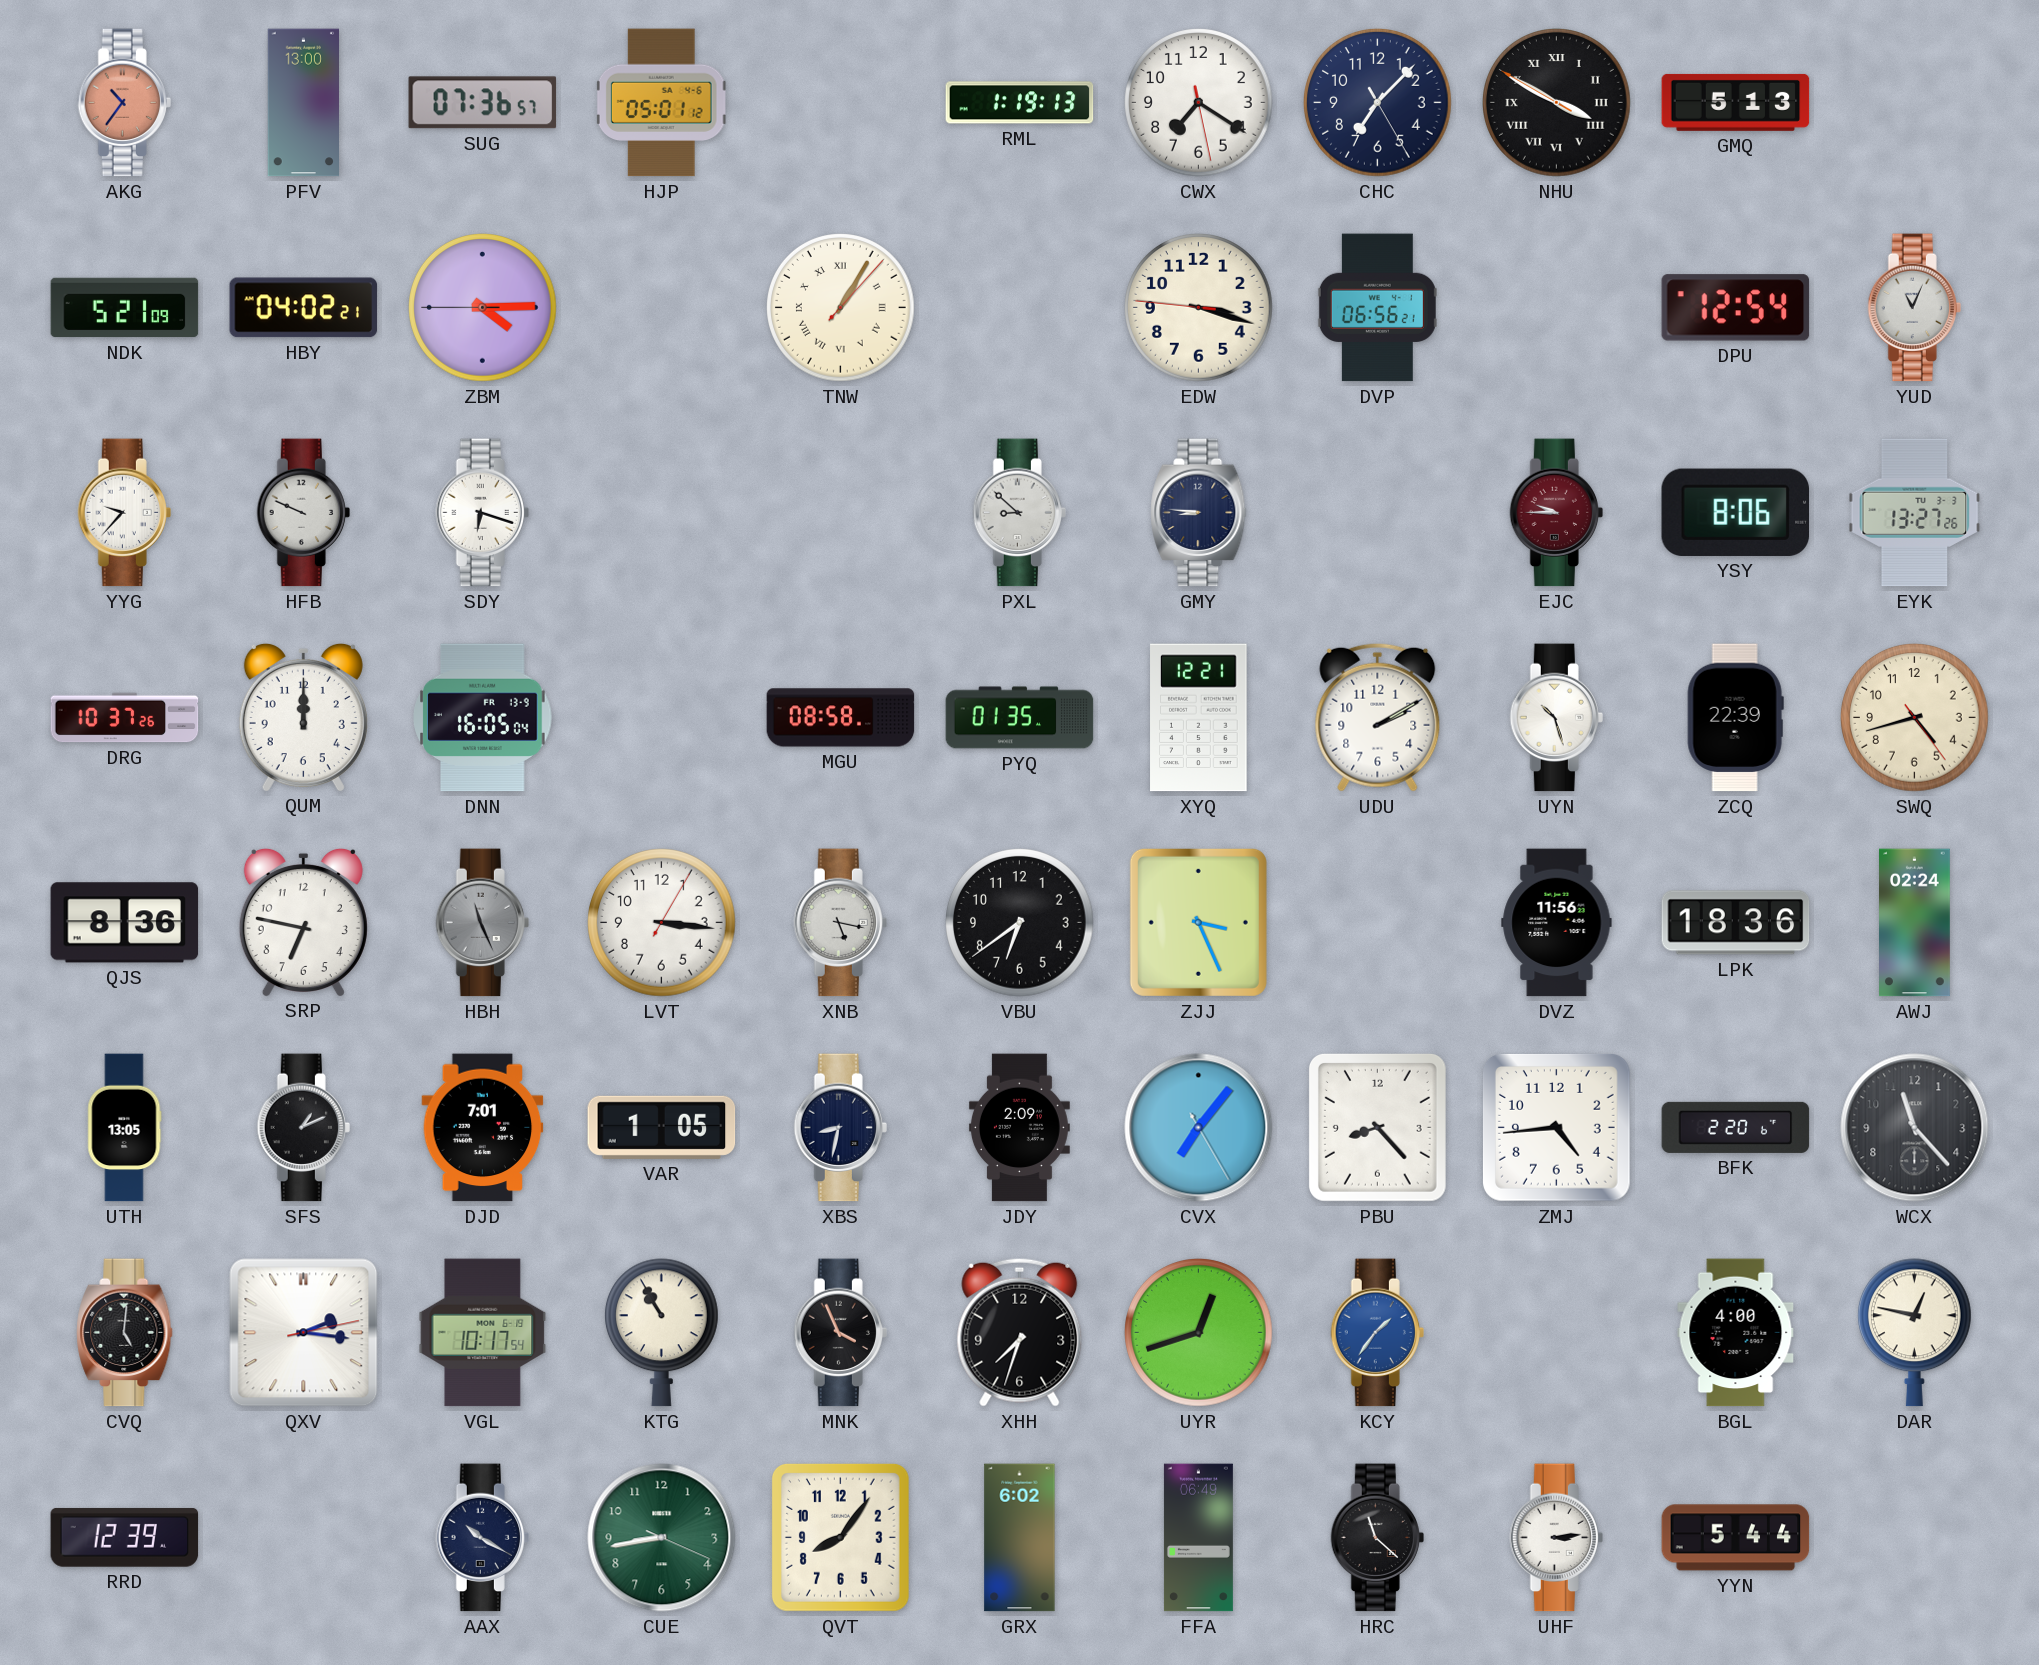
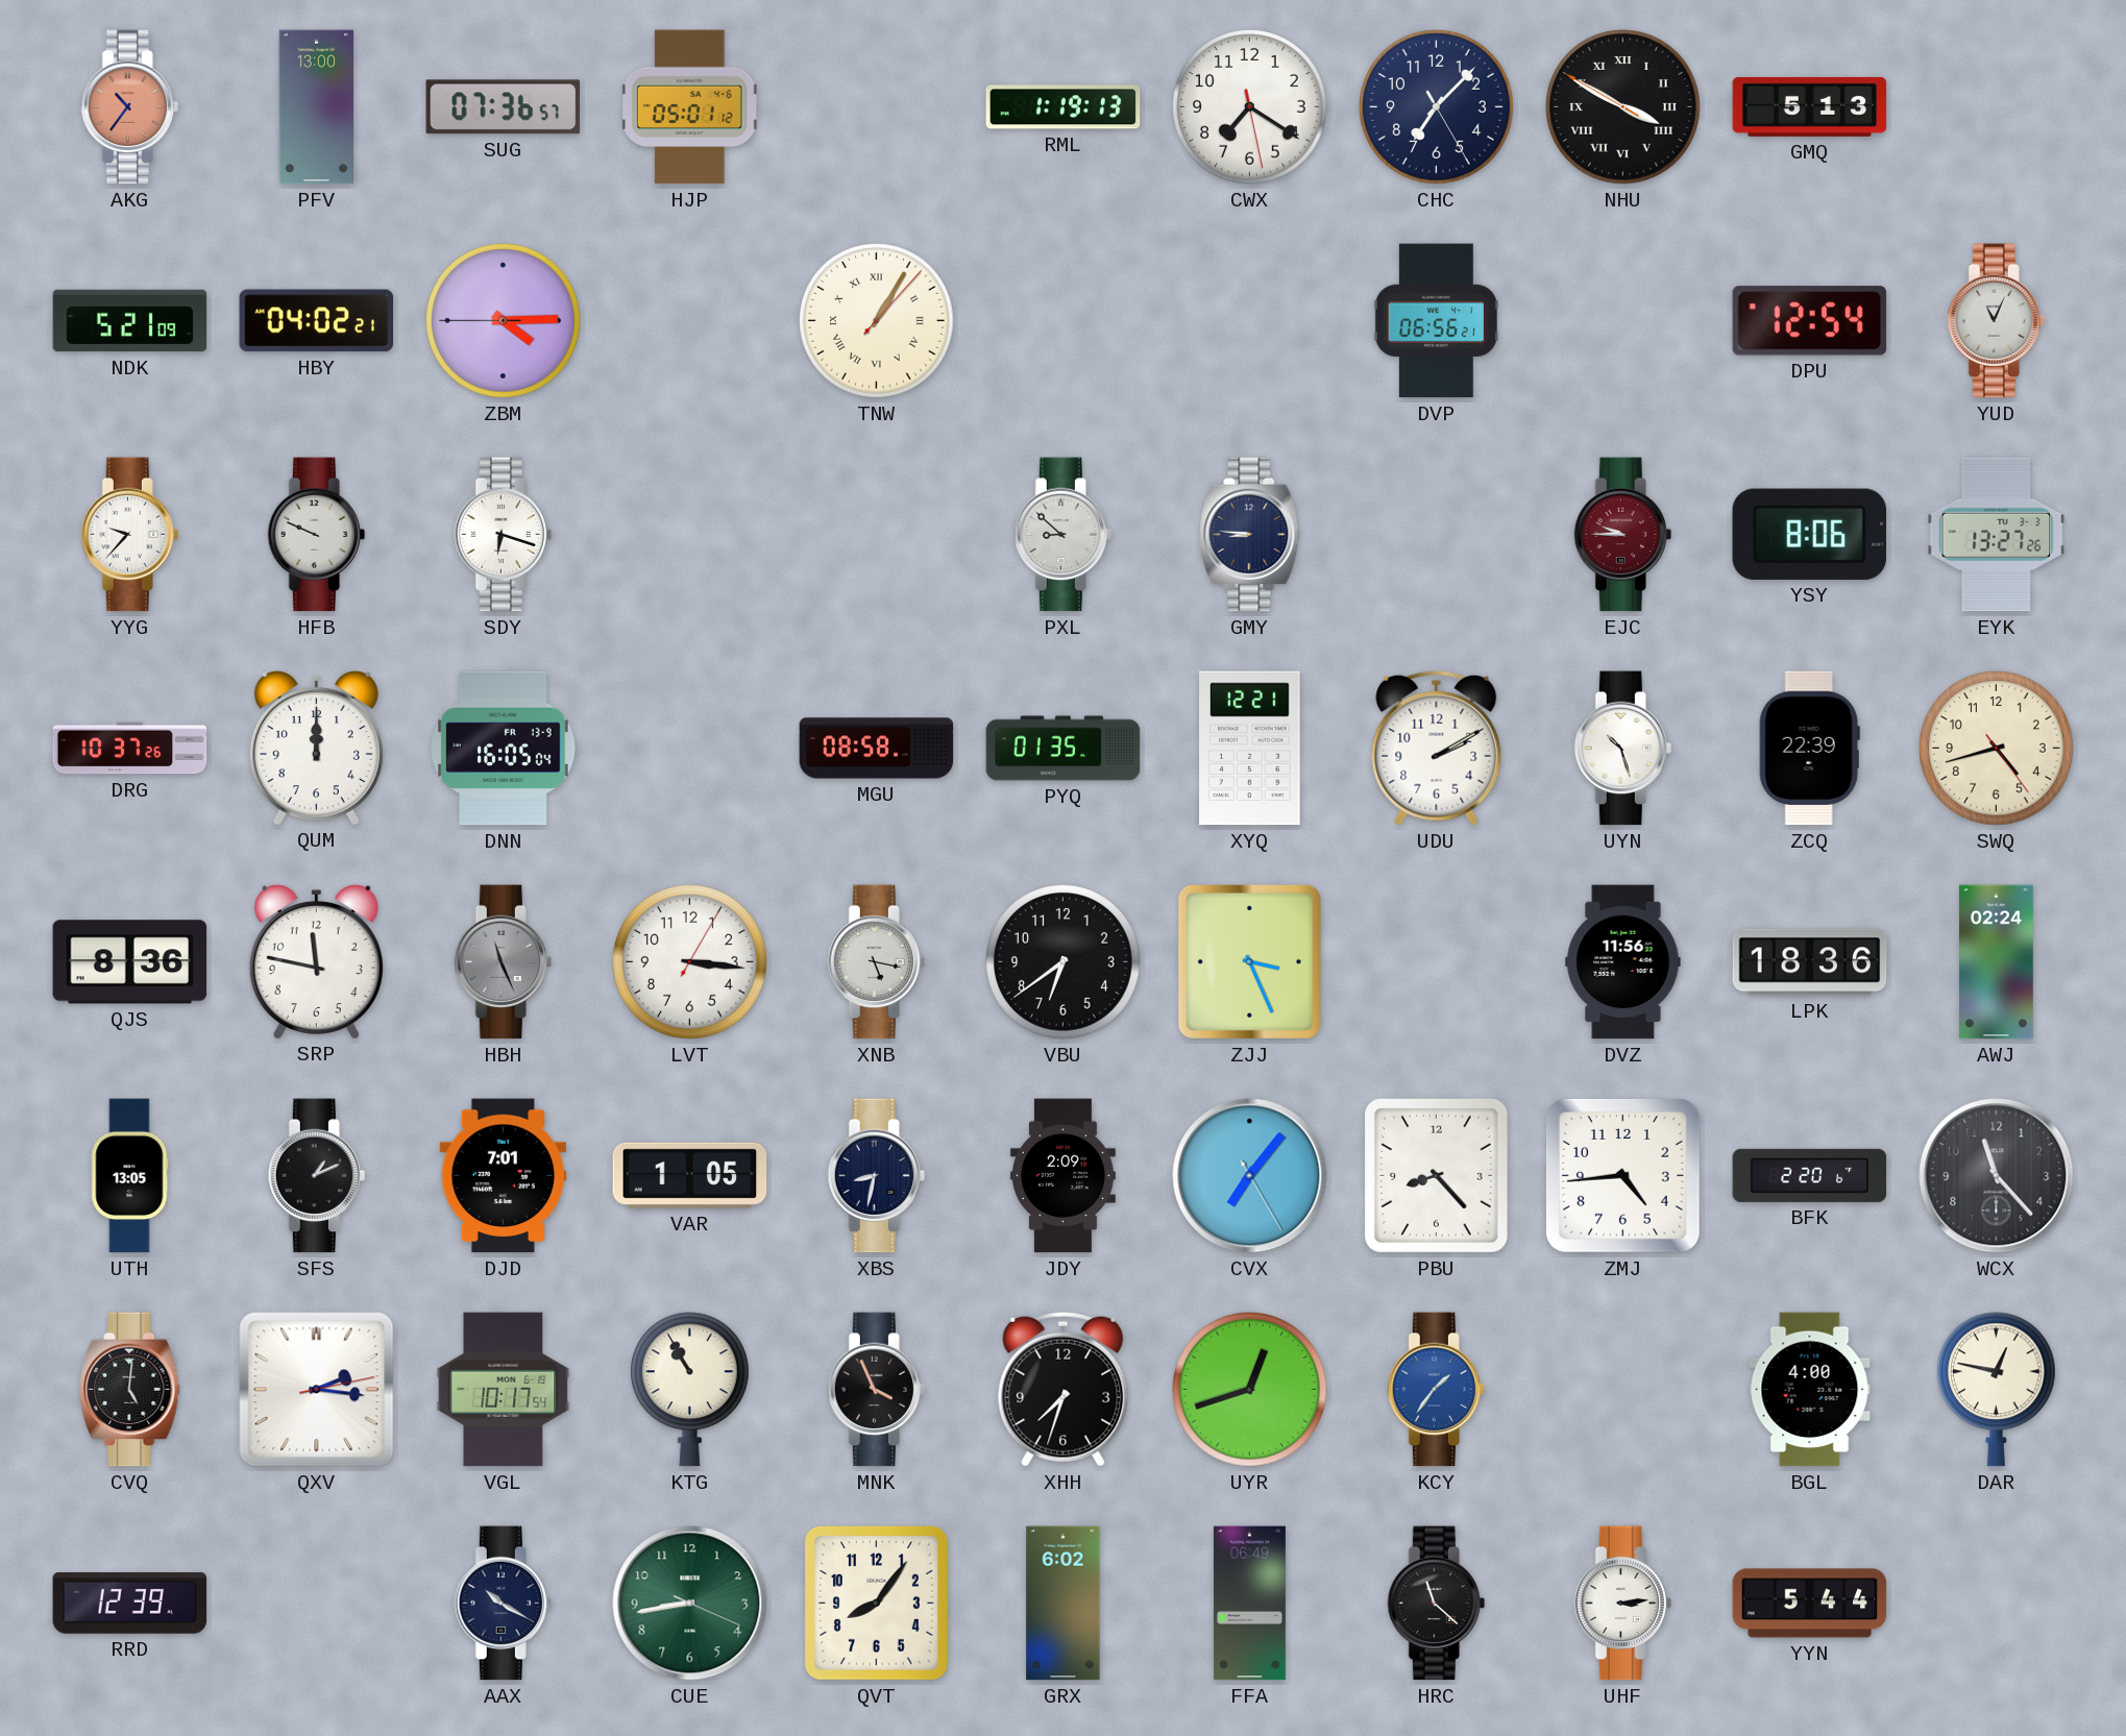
EDW: 3:17 -> none
SRP: 6:47 -> 11:47
